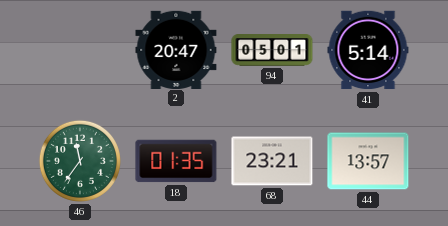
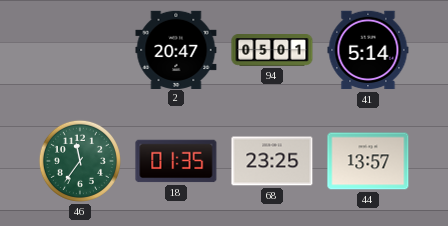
68: 23:21 -> 23:25
